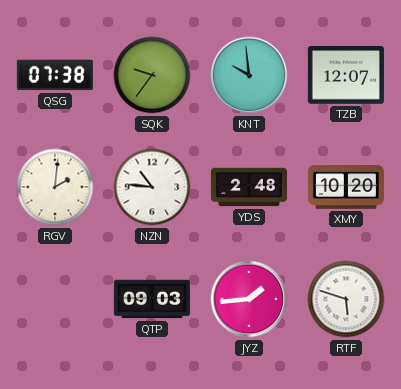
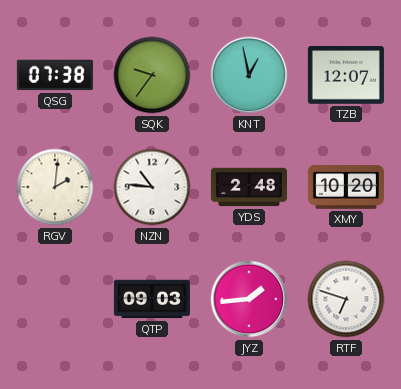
KNT: 9:59 -> 12:58
RTF: 5:48 -> 6:48
